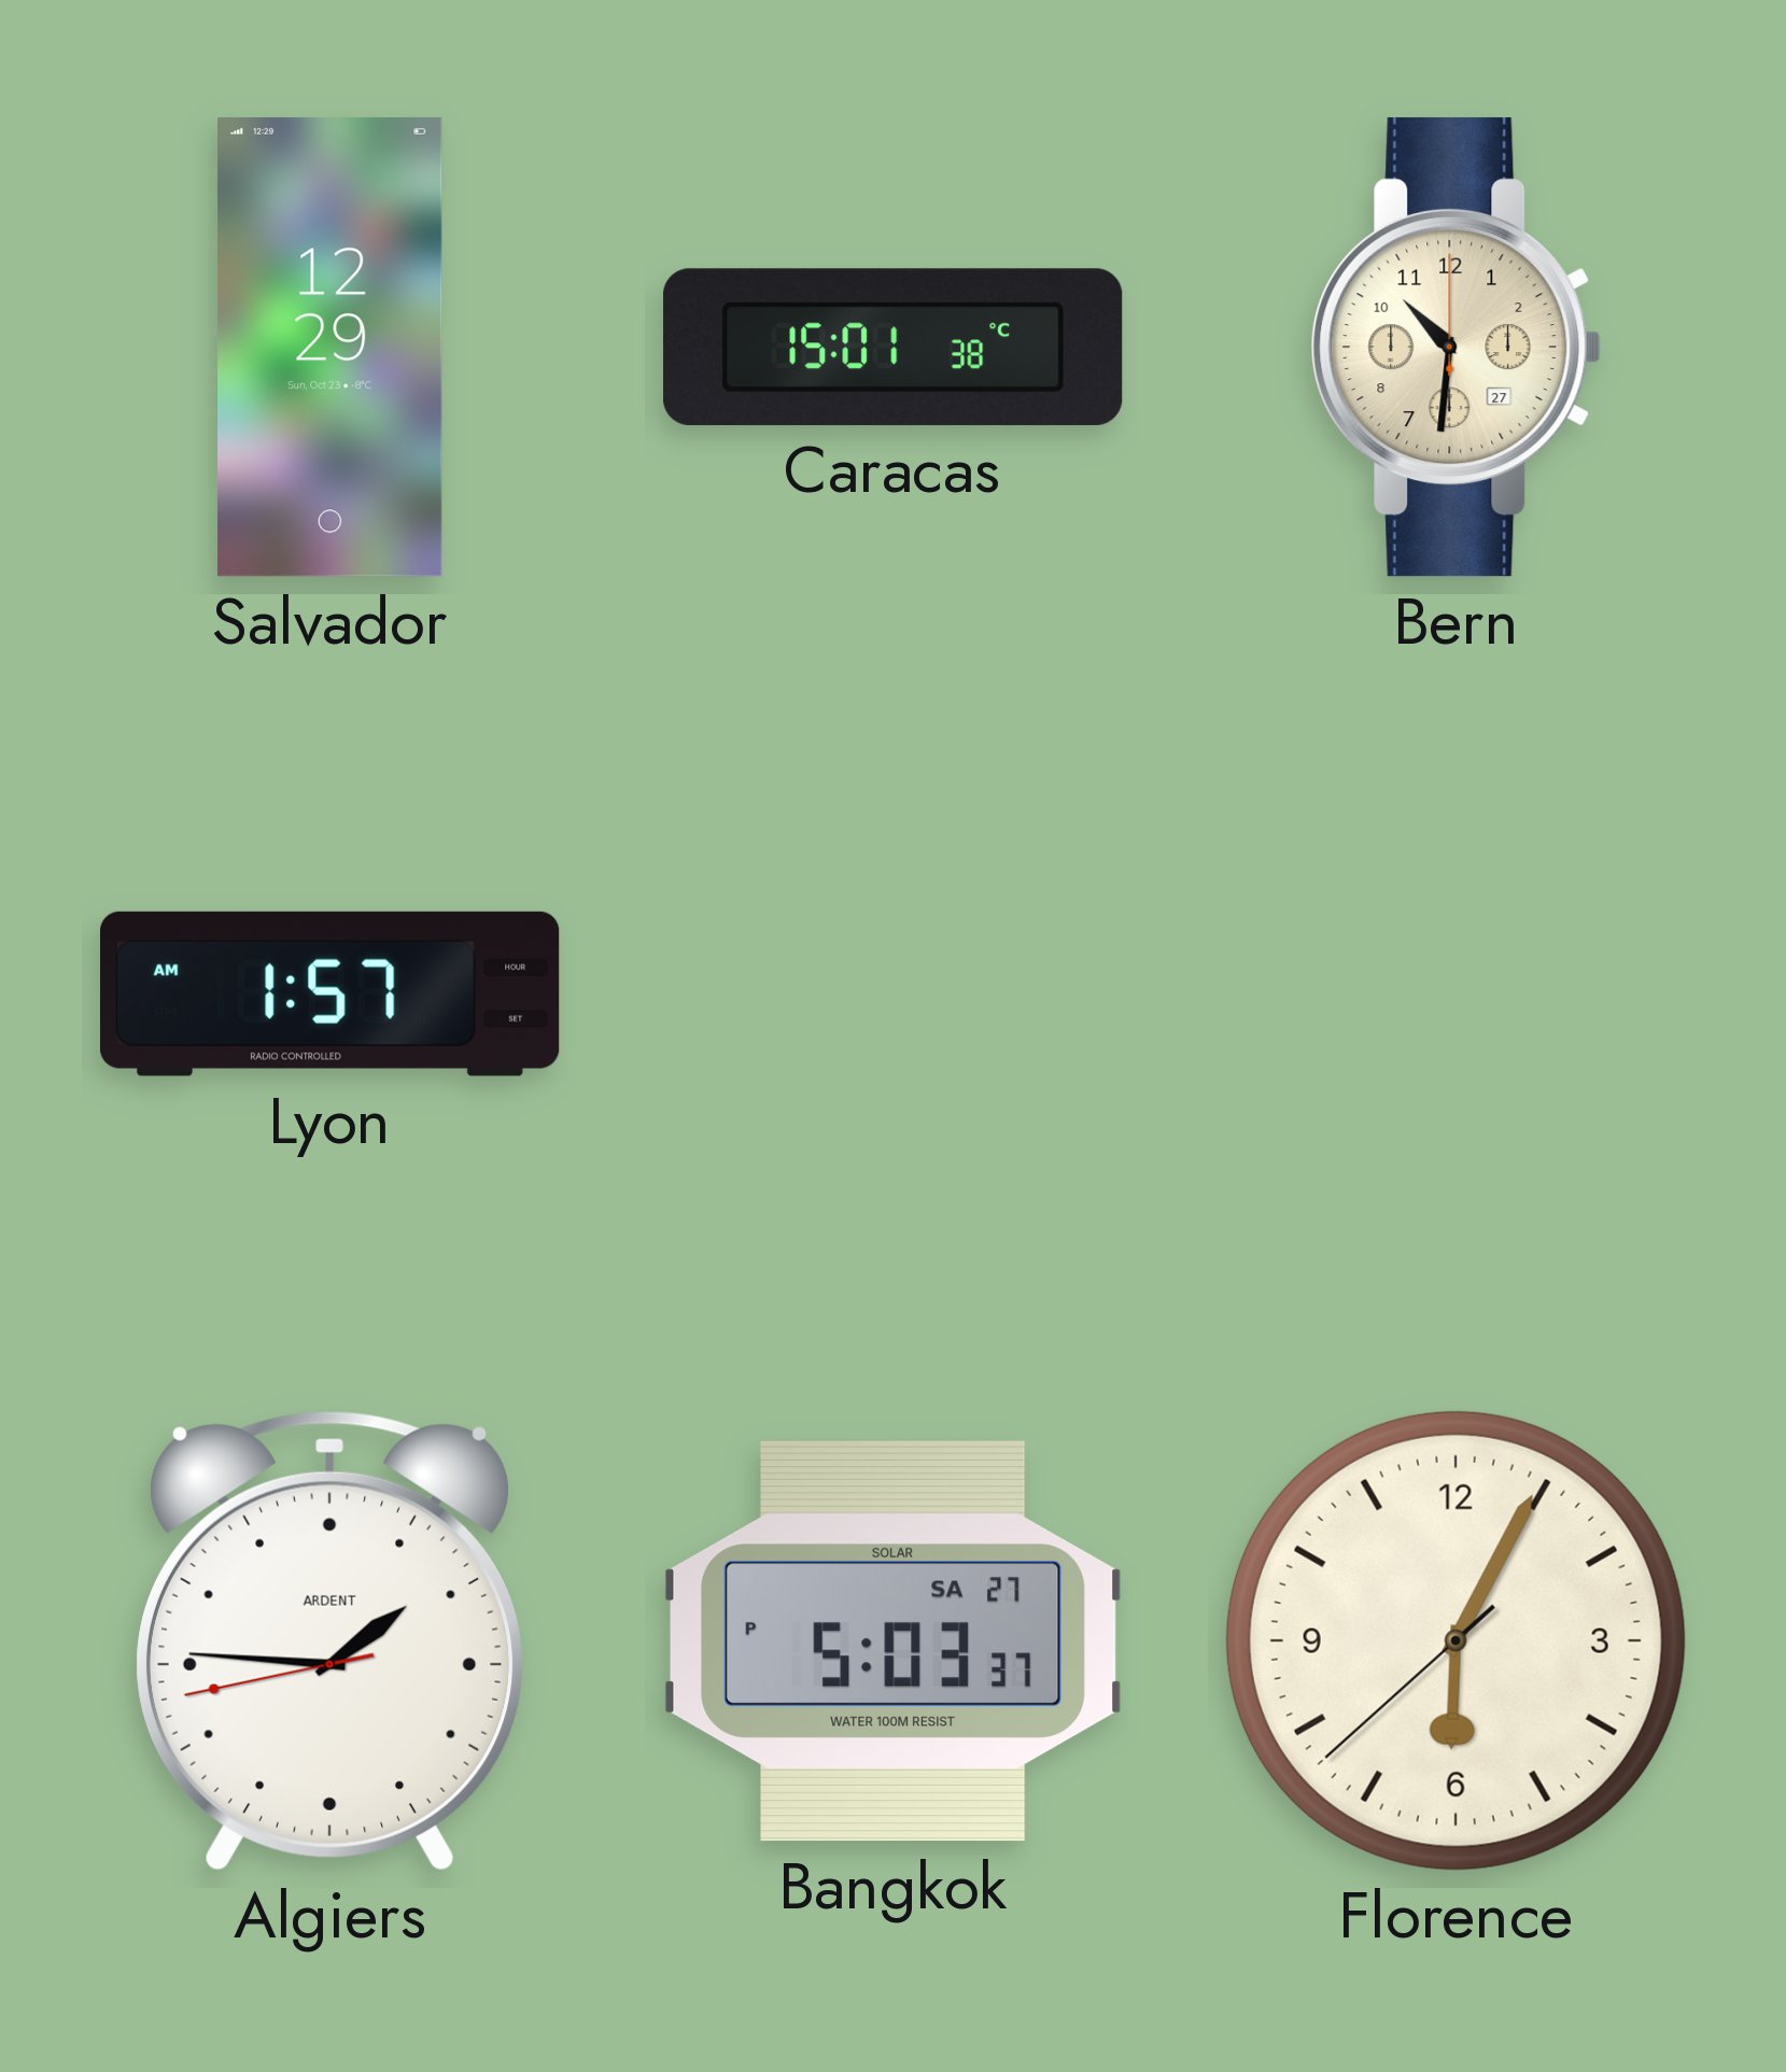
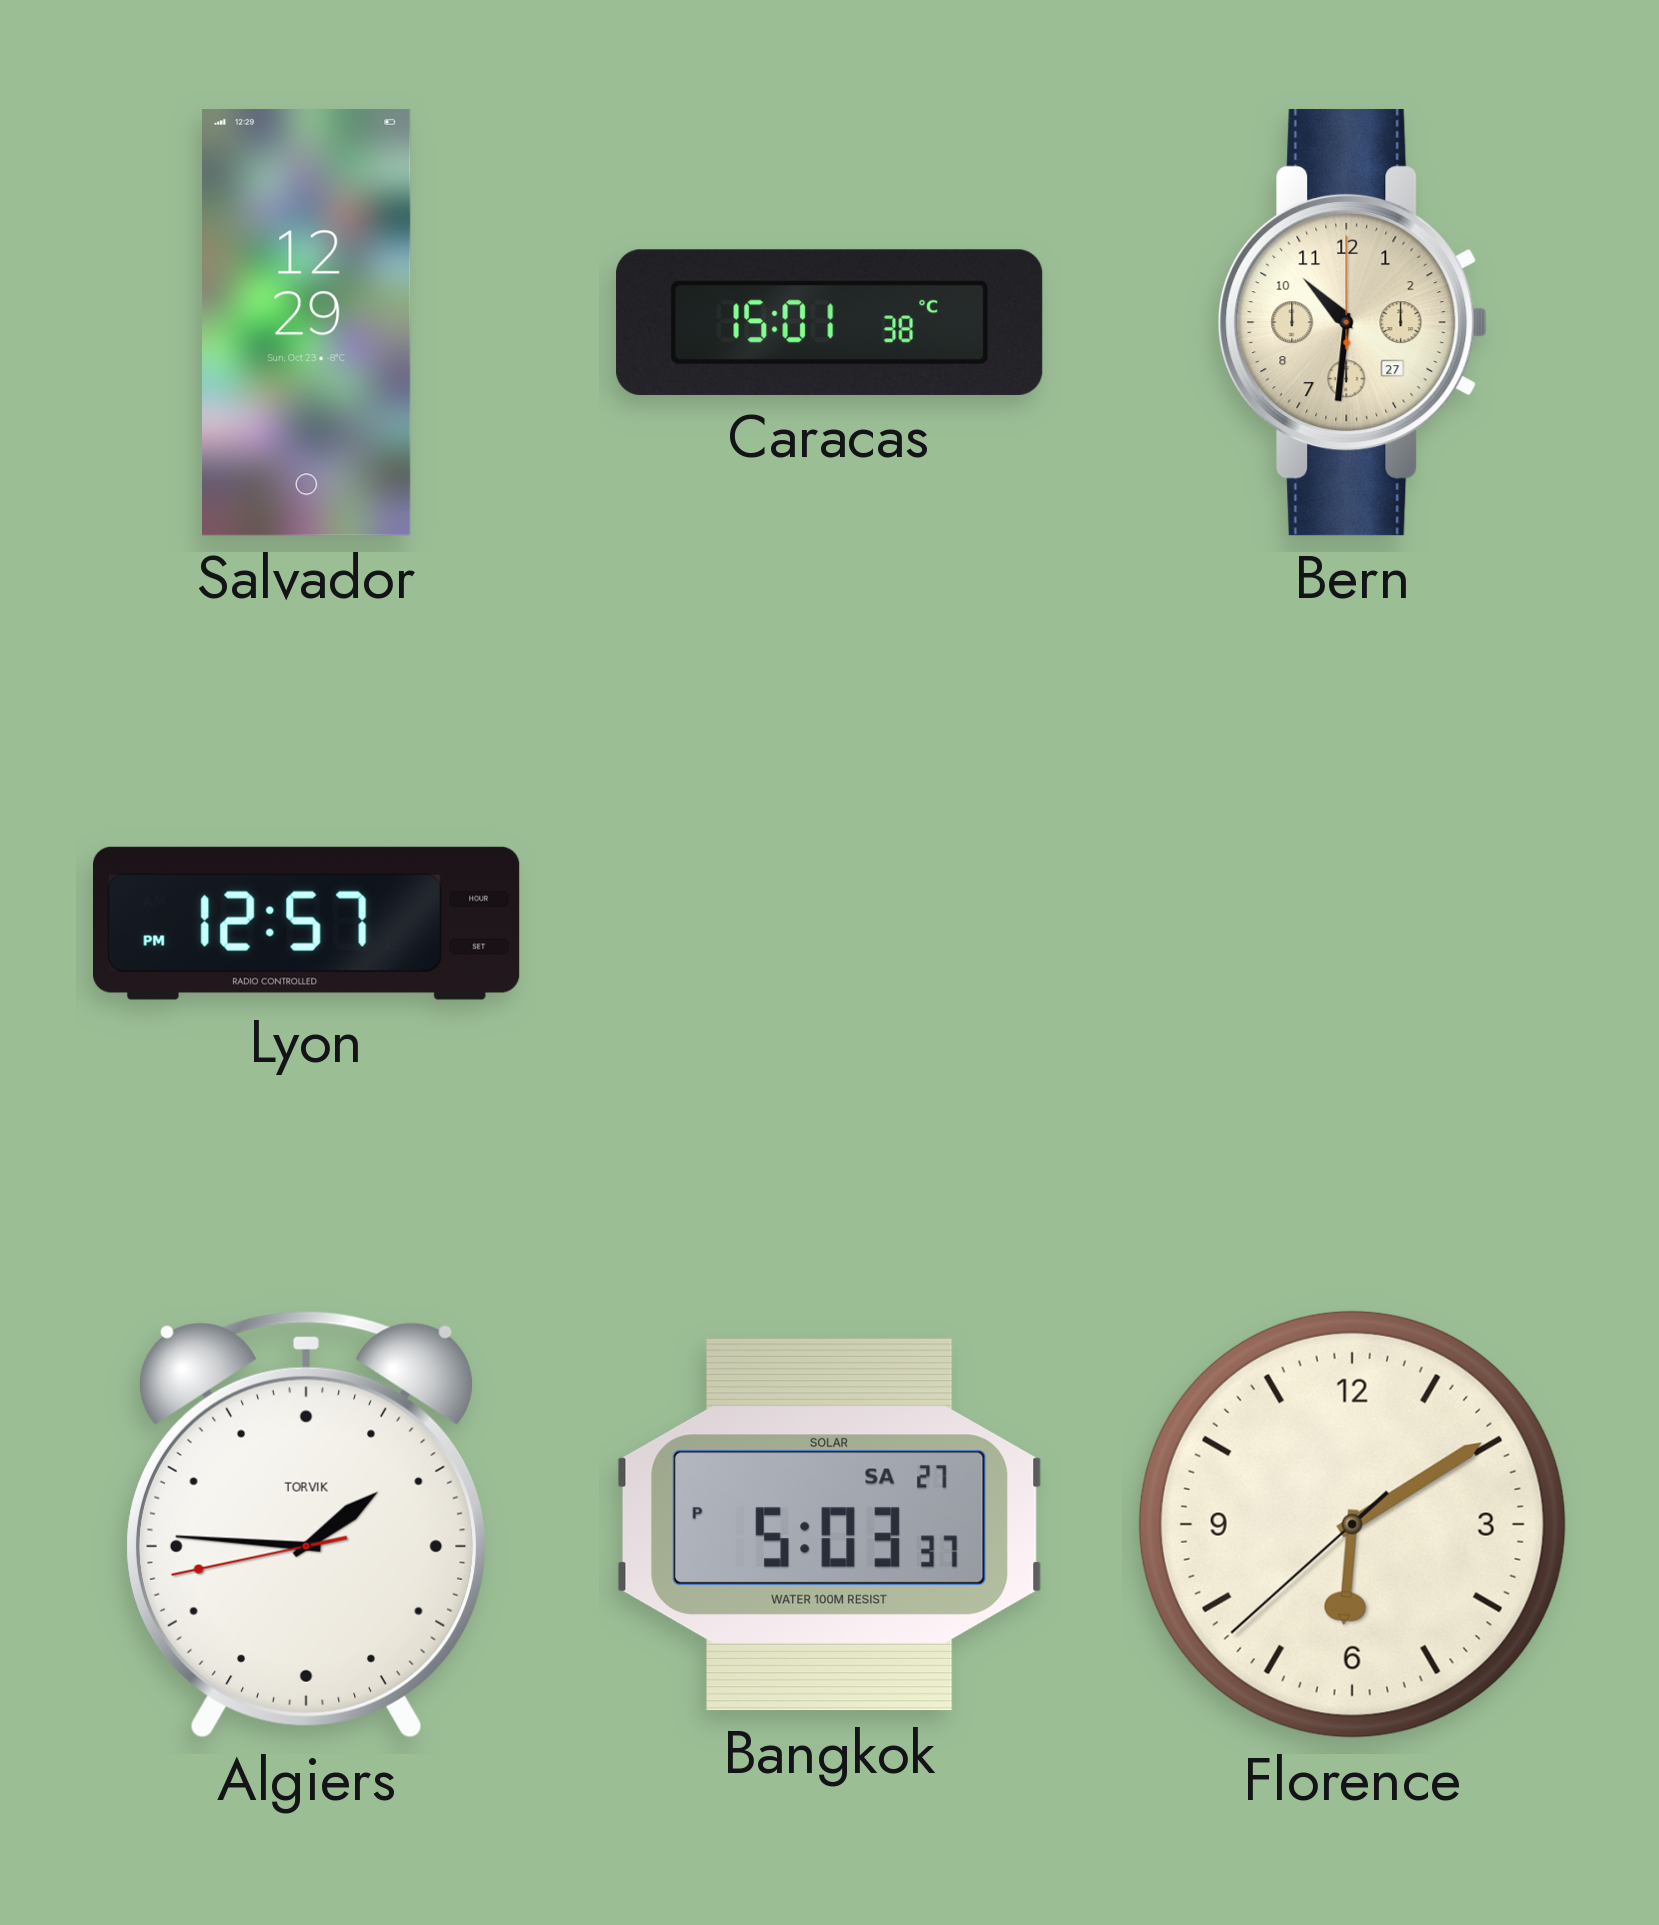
Lyon: 1:57 -> 12:57
Algiers brand: ARDENT -> TORVIK
Florence: 6:04 -> 6:09
